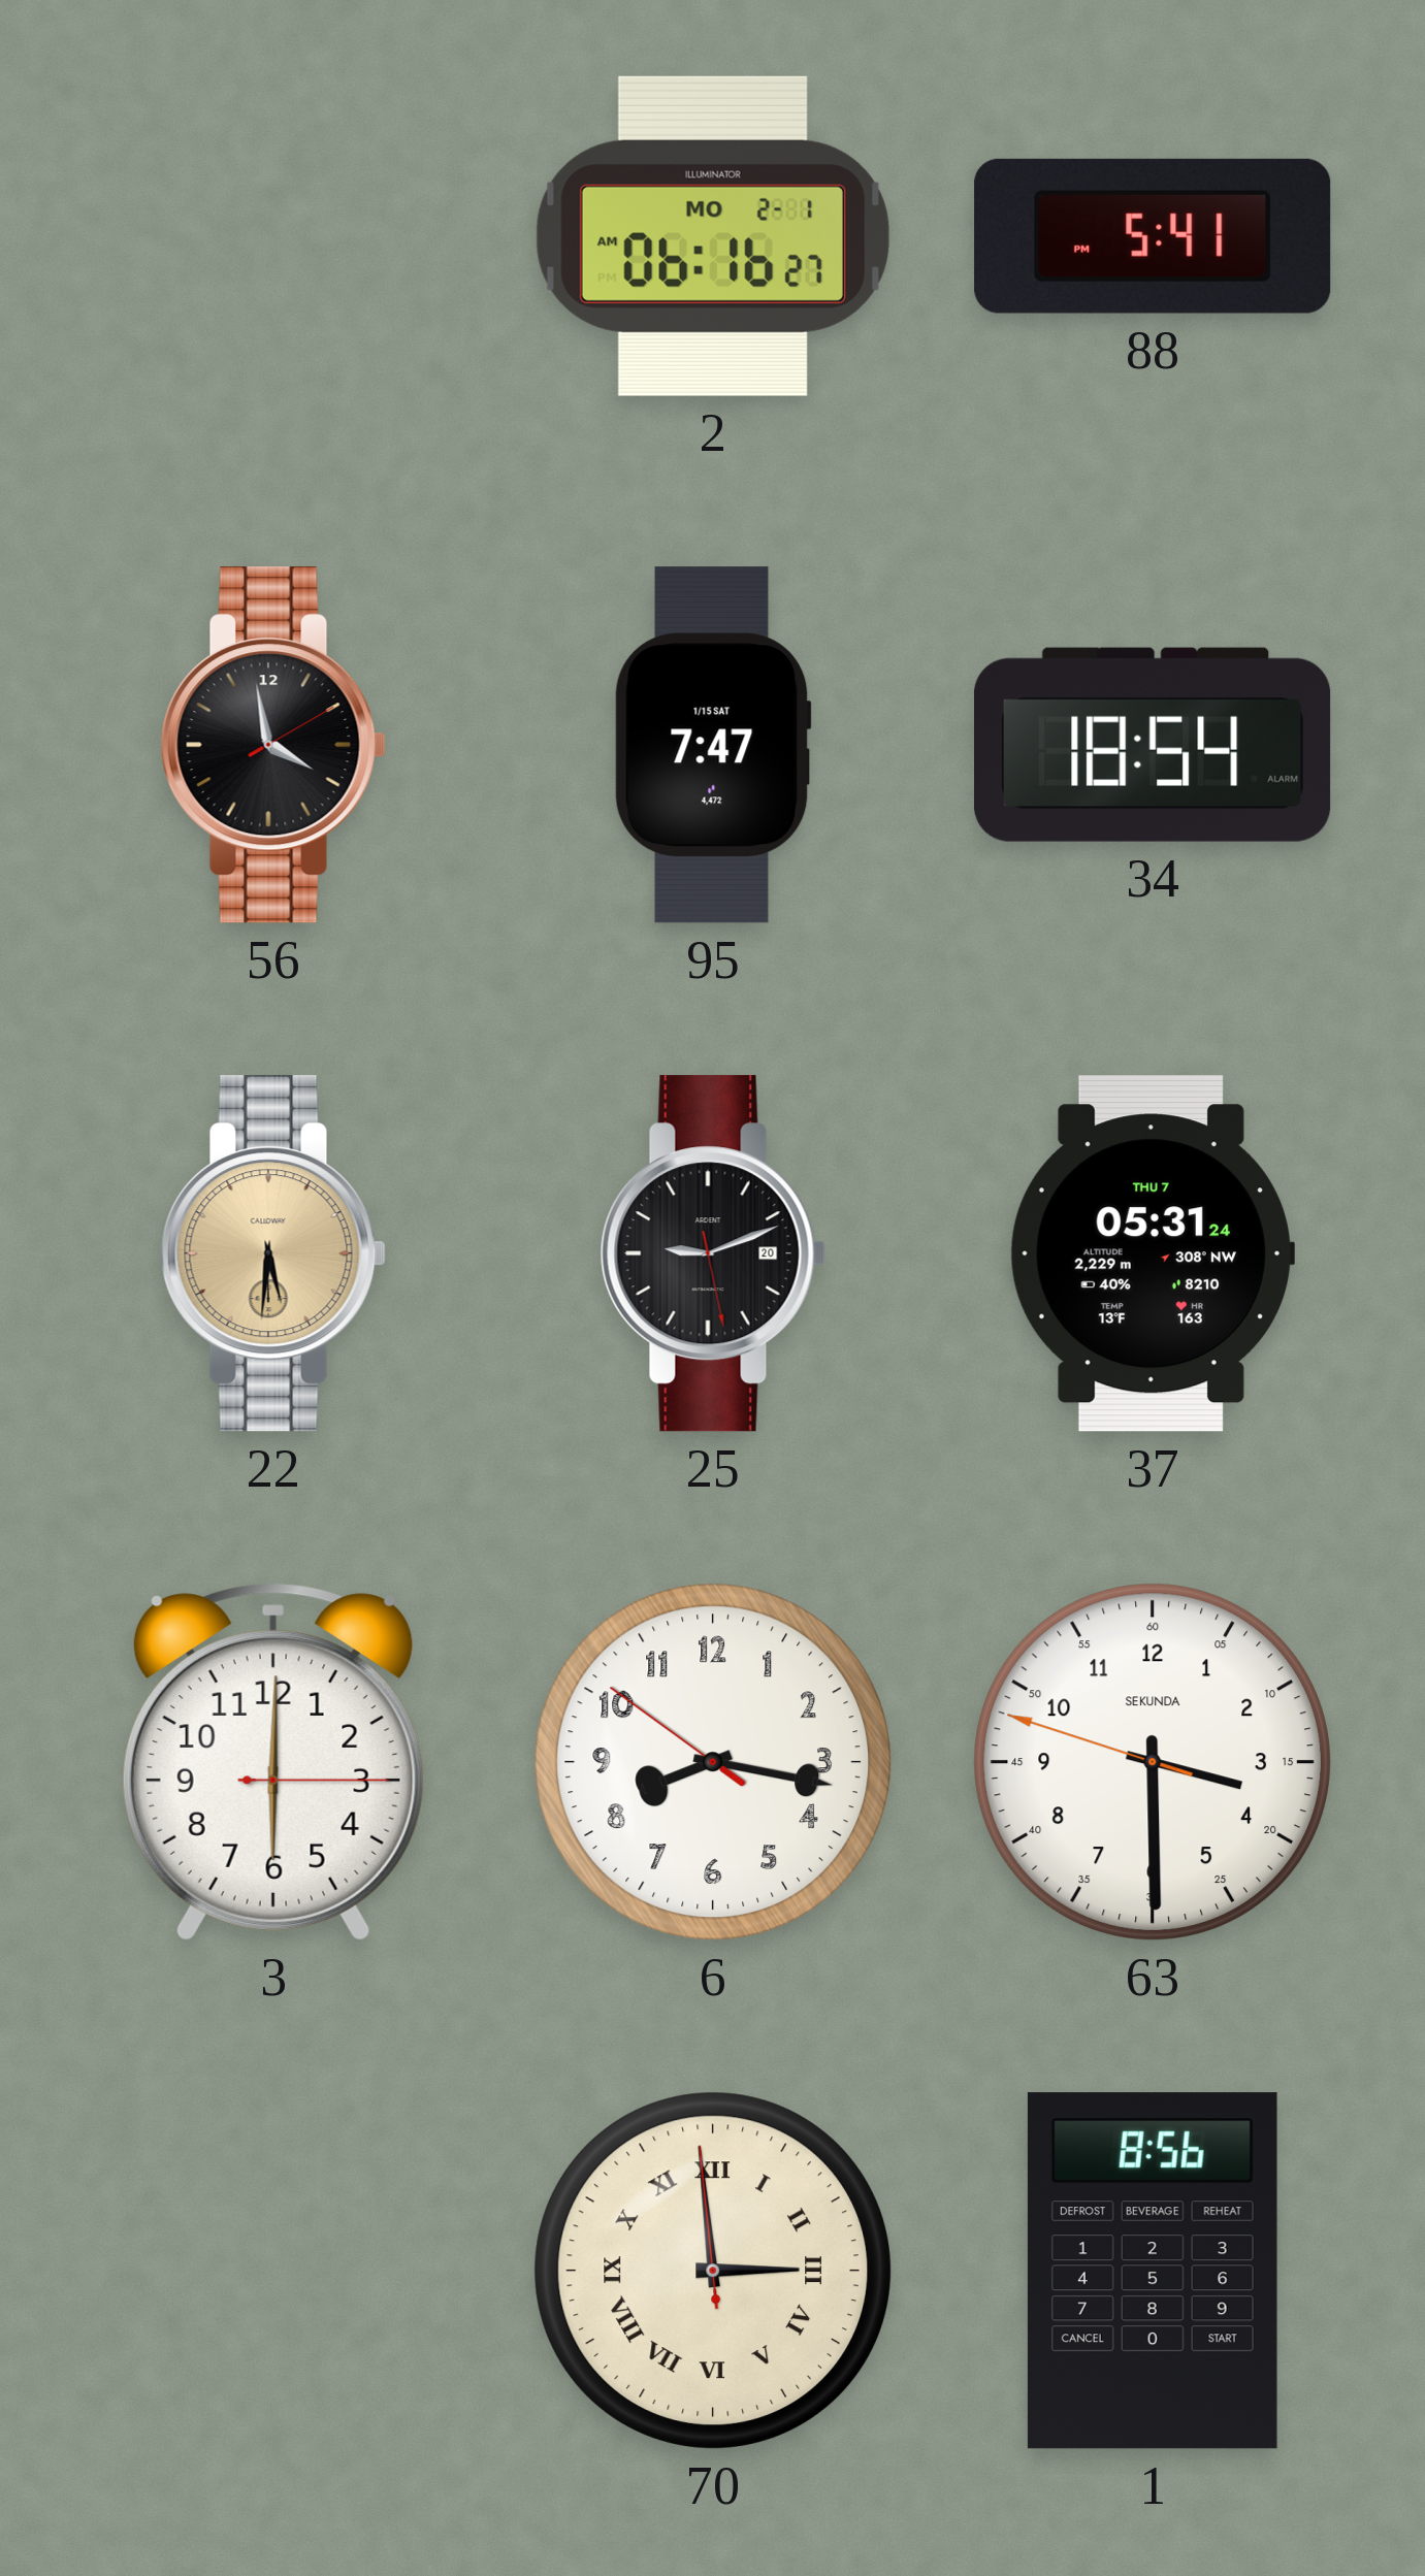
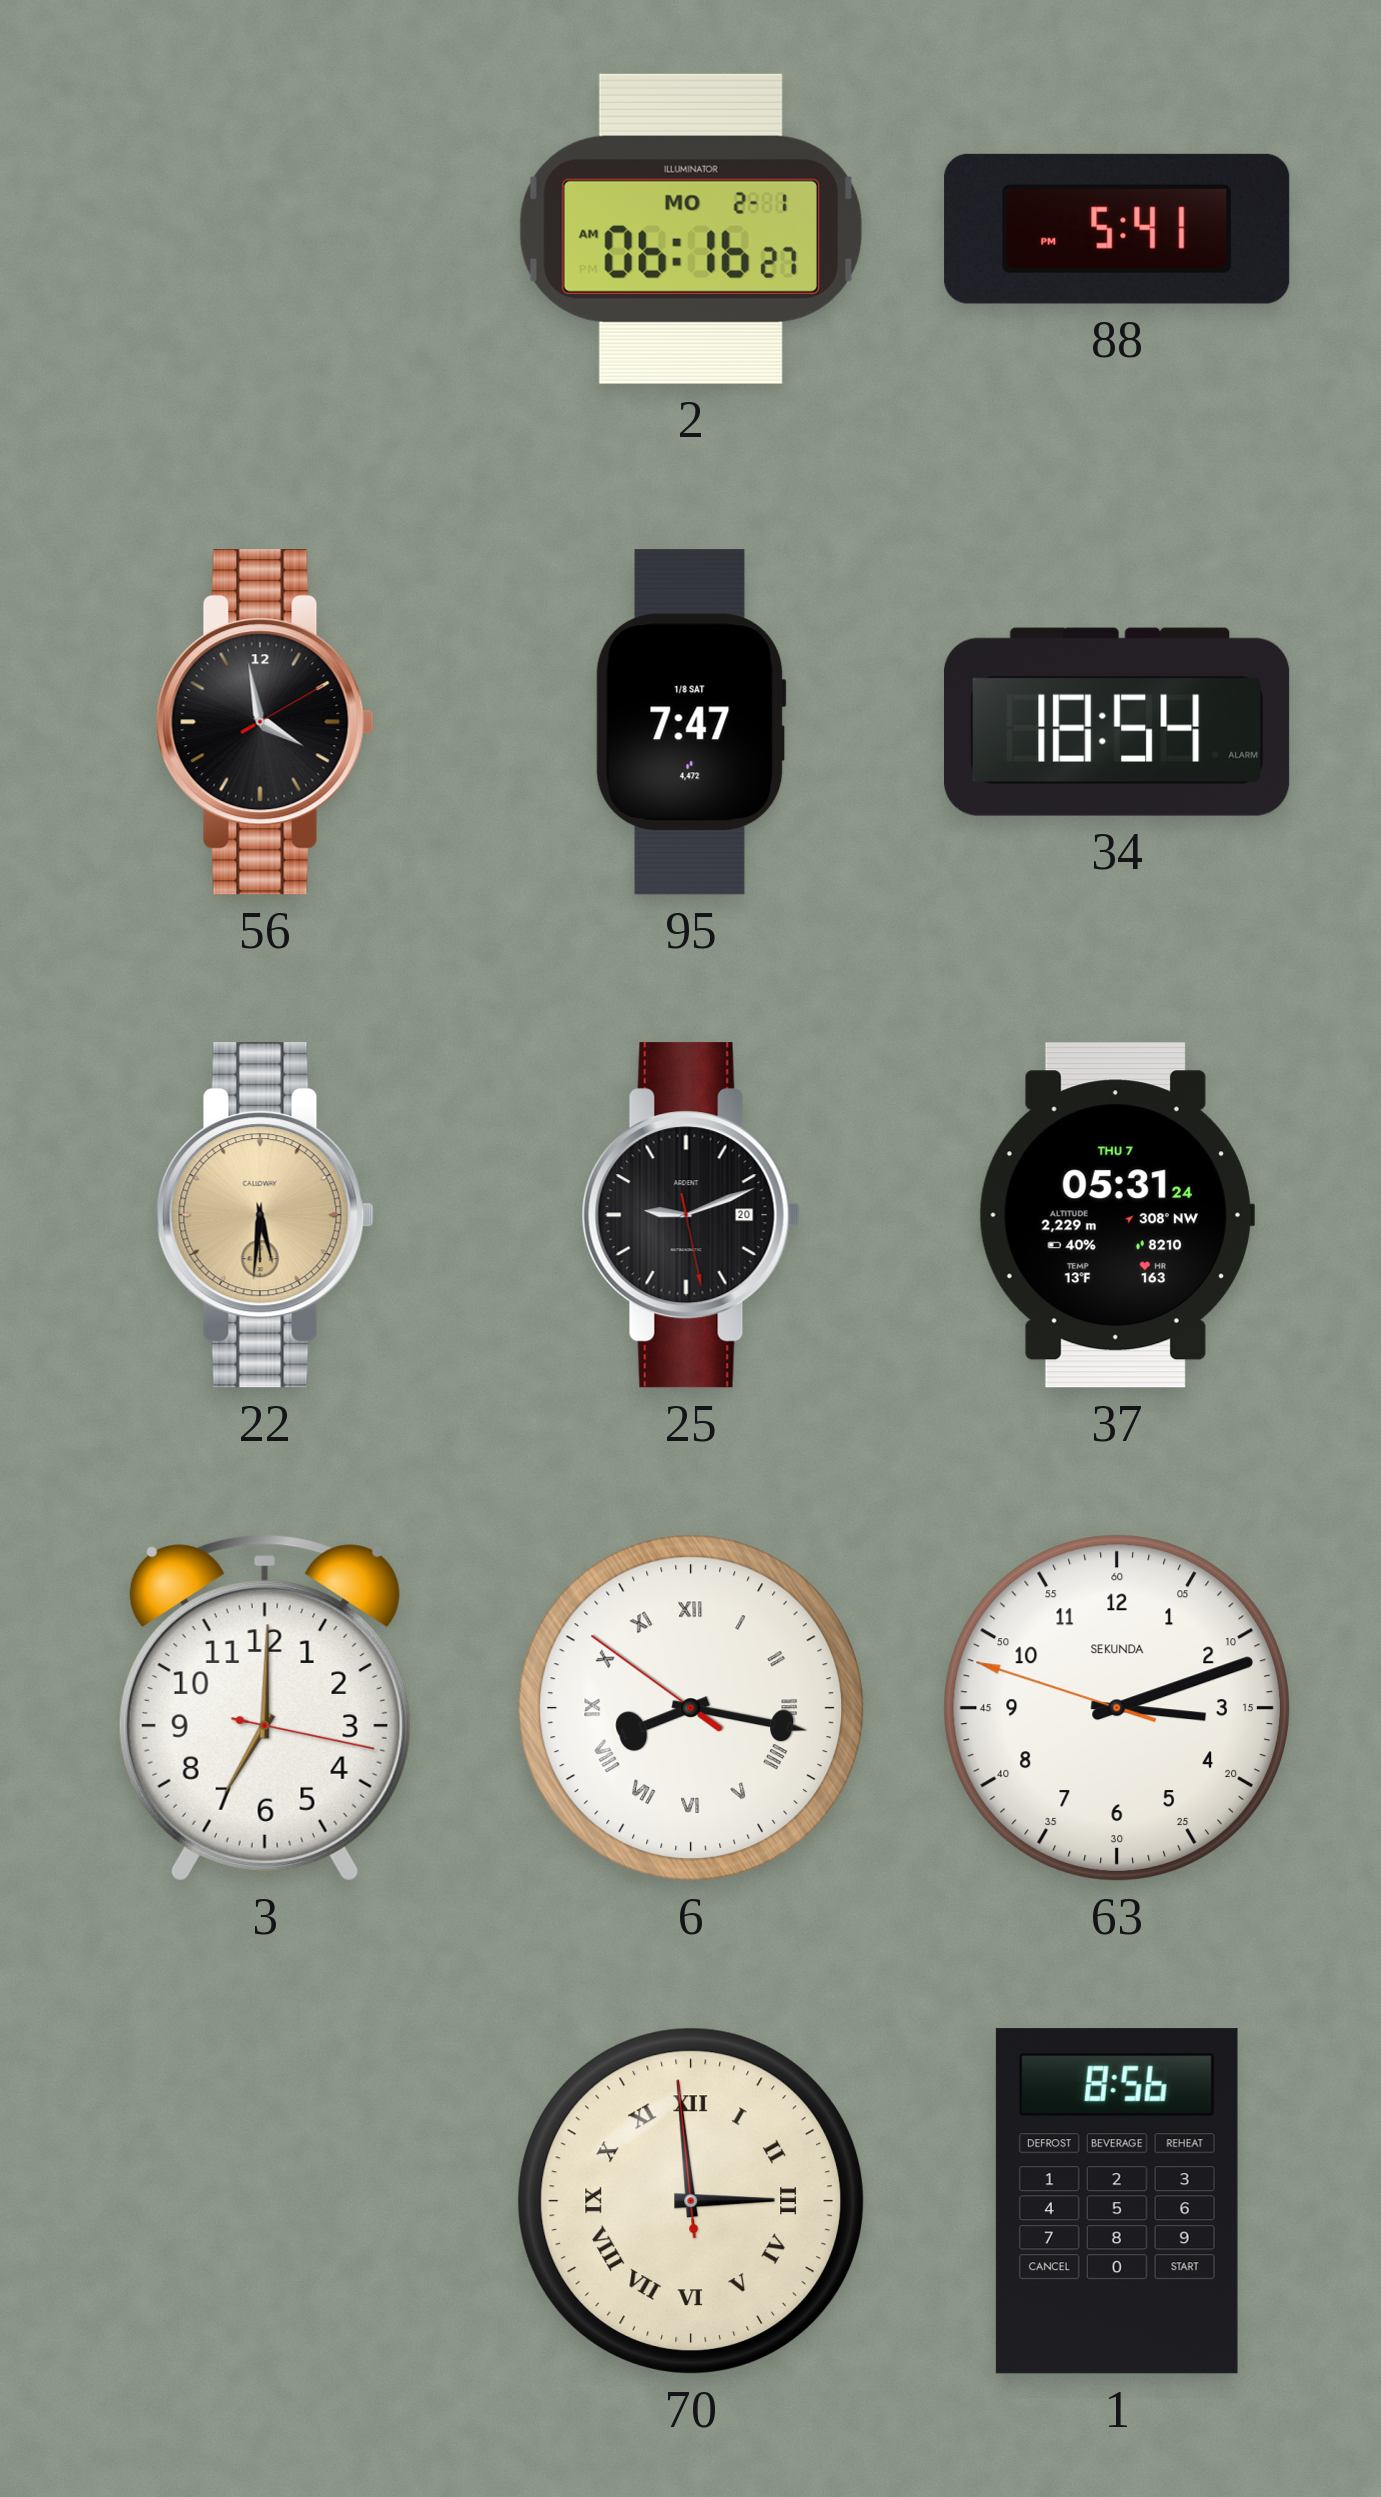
95 date: 1/15 SAT -> 1/8 SAT
3: 6:00 -> 7:00
6 numerals: Arabic -> Roman
63: 3:29 -> 3:11
